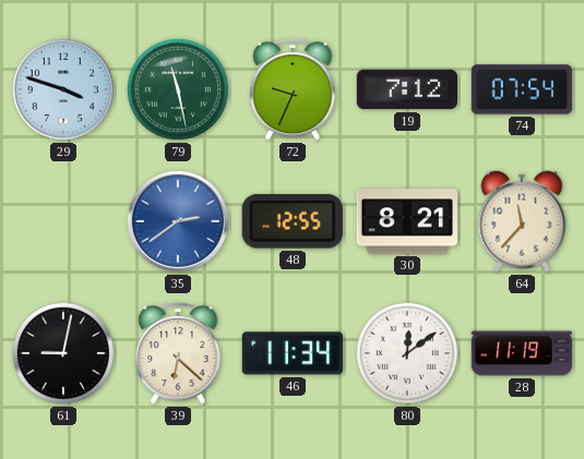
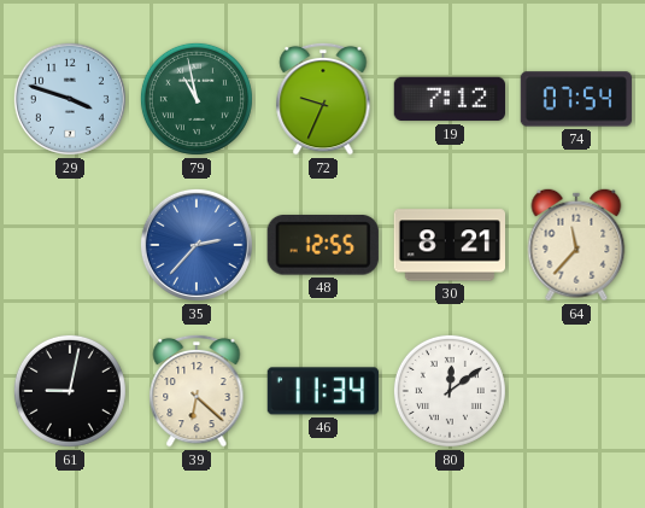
79: 11:28 -> 10:58
35: 2:39 -> 2:37
28: 11:19 -> none
